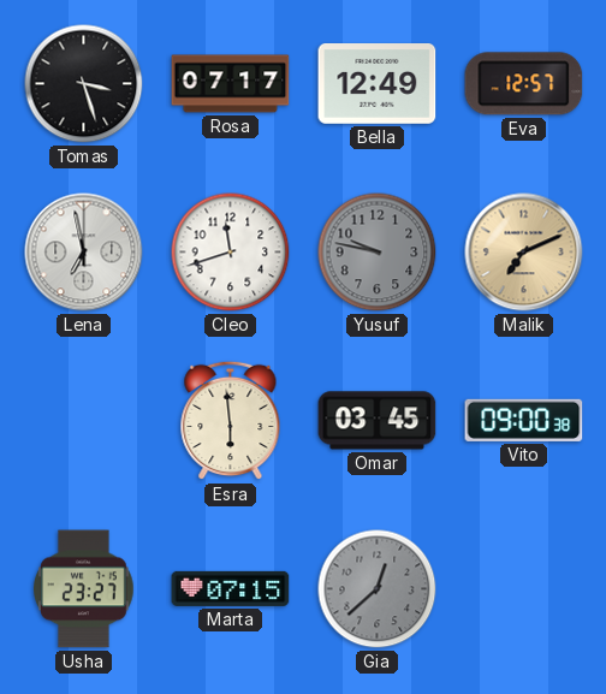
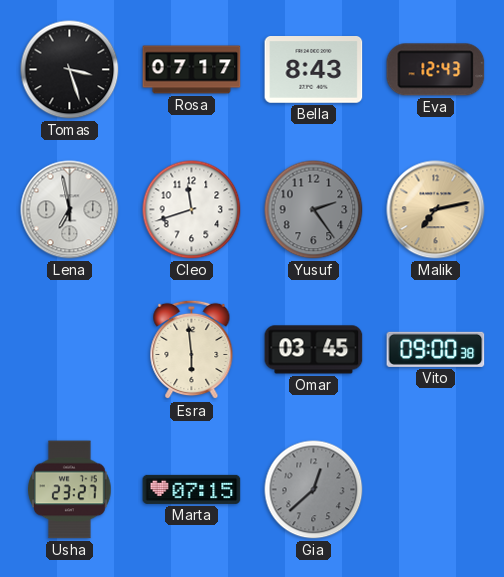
Bella: 12:49 -> 8:43
Eva: 12:57 -> 12:43
Yusuf: 9:47 -> 2:24
Malik: 7:11 -> 7:13
